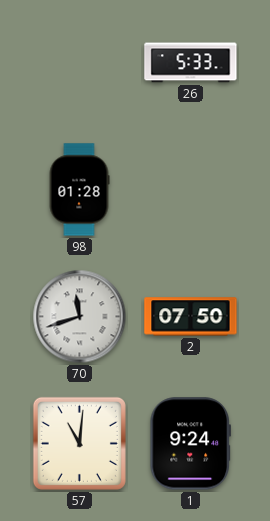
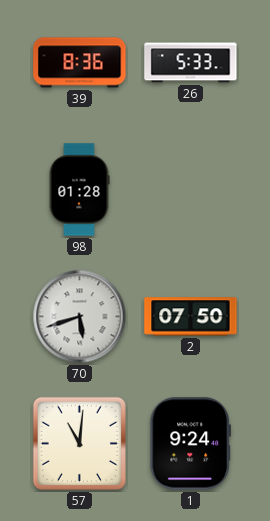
39: none -> 8:36
70: 11:42 -> 5:42
